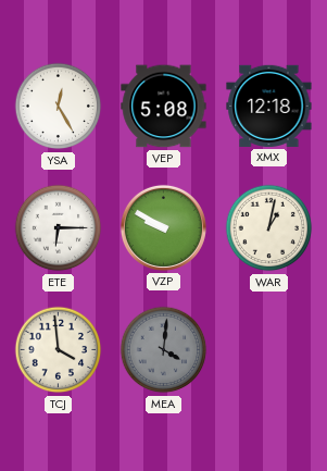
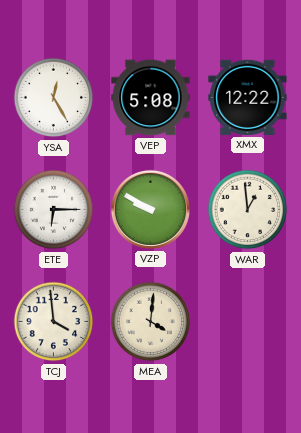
XMX: 12:18 -> 12:22
WAR: 1:02 -> 12:59
MEA dial: grey -> cream
